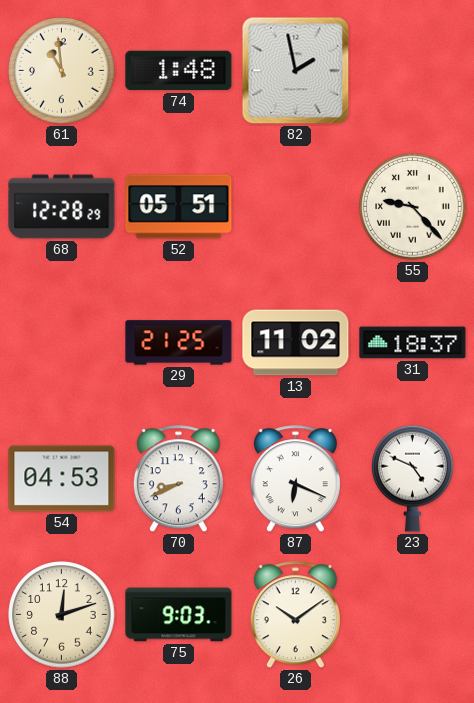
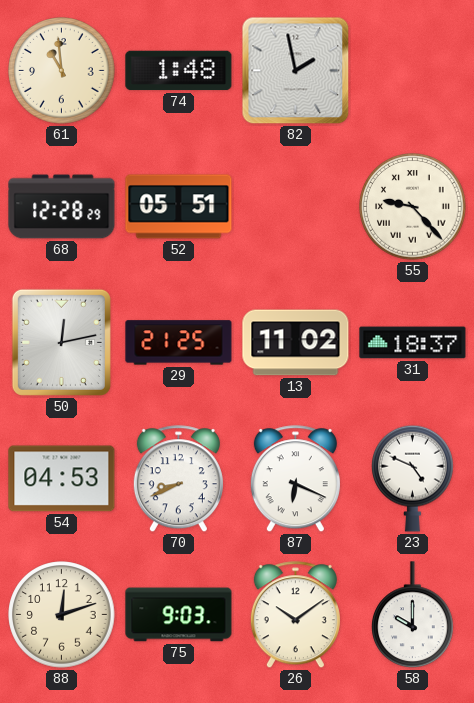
50: none -> 12:13
58: none -> 10:00
